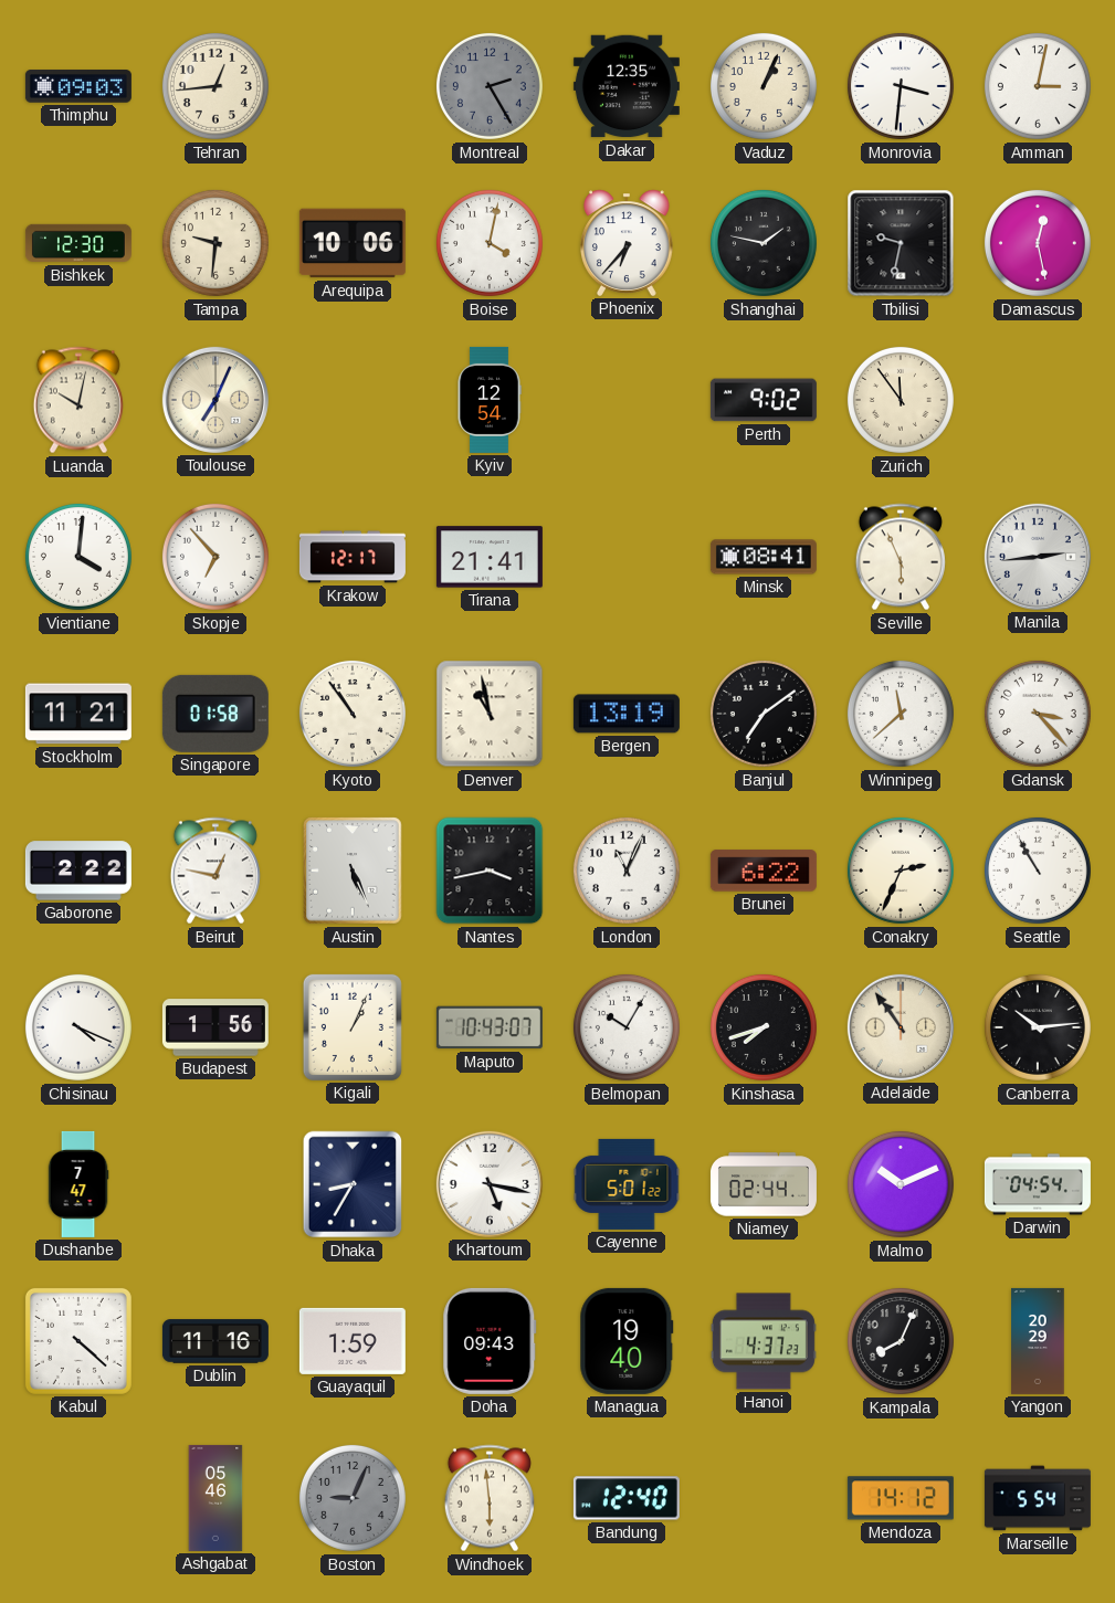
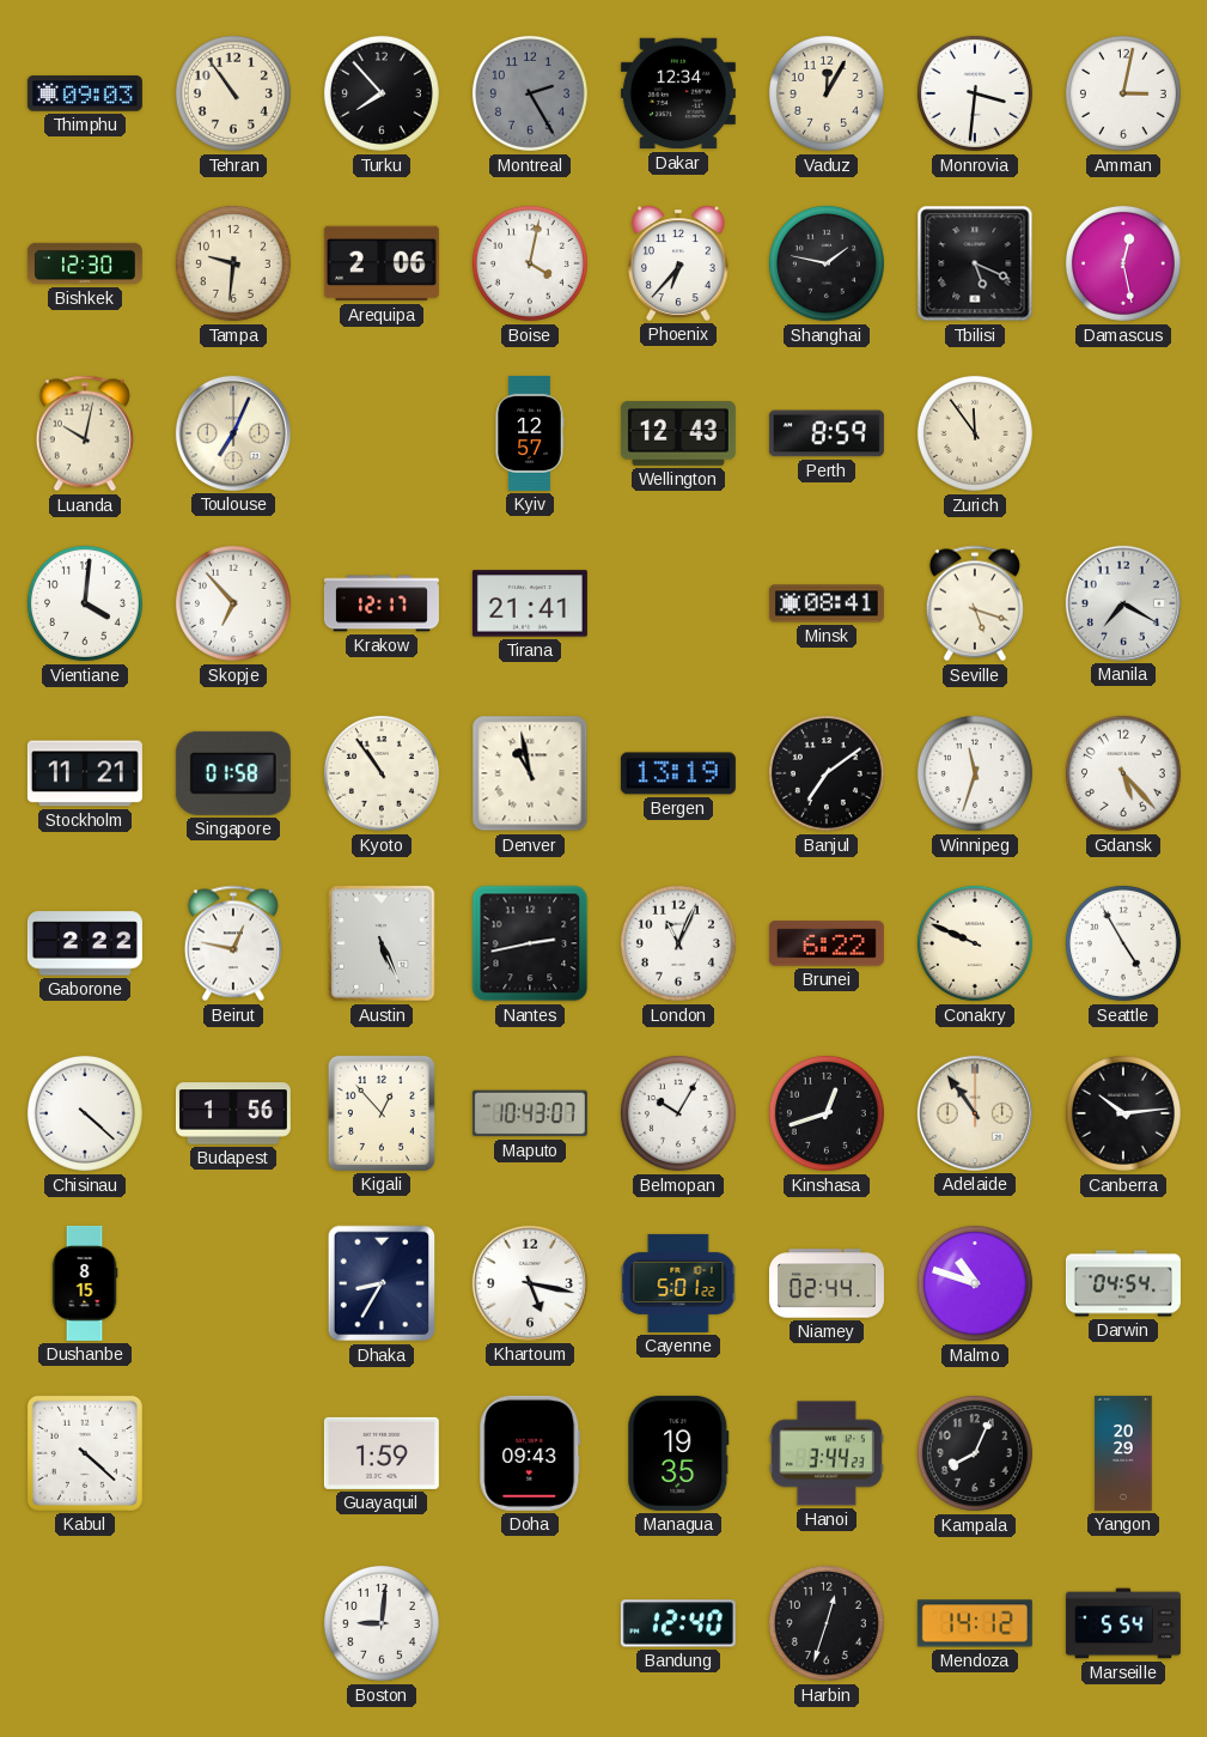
Tehran: 12:44 -> 10:54
Turku: none -> 7:53
Dakar: 12:35 -> 12:34
Vaduz: 1:04 -> 12:05
Arequipa: 10:06 -> 2:06
Tbilisi: 9:32 -> 5:19
Kyiv: 12:54 -> 12:57
Wellington: none -> 12:43
Perth: 9:02 -> 8:59
Seville: 5:56 -> 5:18
Manila: 2:44 -> 7:20
Winnipeg: 11:38 -> 11:33
Gdansk: 3:23 -> 5:23
Nantes: 3:43 -> 2:43
Conakry: 2:34 -> 9:49
Seattle: 10:55 -> 4:55
Chisinau: 4:19 -> 4:22
Kigali: 1:04 -> 12:53
Kinshasa: 7:42 -> 12:42
Dushanbe: 7:47 -> 8:15
Malmo: 10:11 -> 10:48
Dublin: 11:16 -> none
Managua: 19:40 -> 19:35
Hanoi: 4:37 -> 3:44
Ashgabat: 05:46 -> none
Boston: 9:04 -> 9:01
Boston dial: grey -> white
Windhoek: 5:59 -> none
Harbin: none -> 12:33
